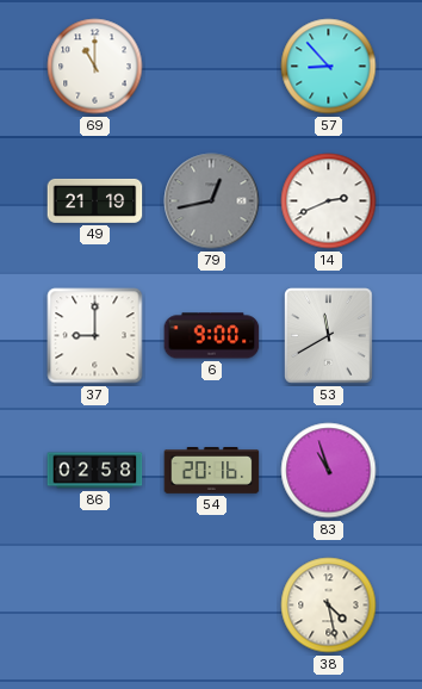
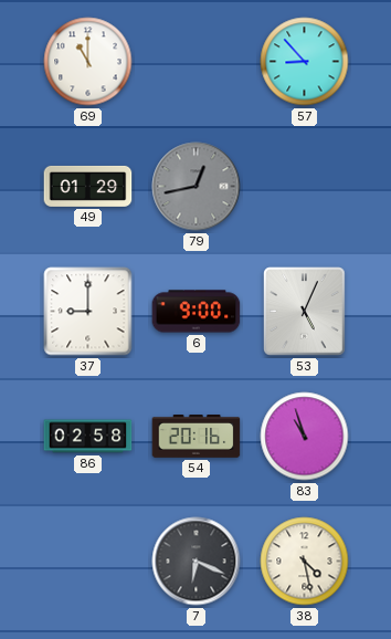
49: 21:19 -> 01:29
14: 2:41 -> none
53: 11:40 -> 5:04
7: none -> 6:19
